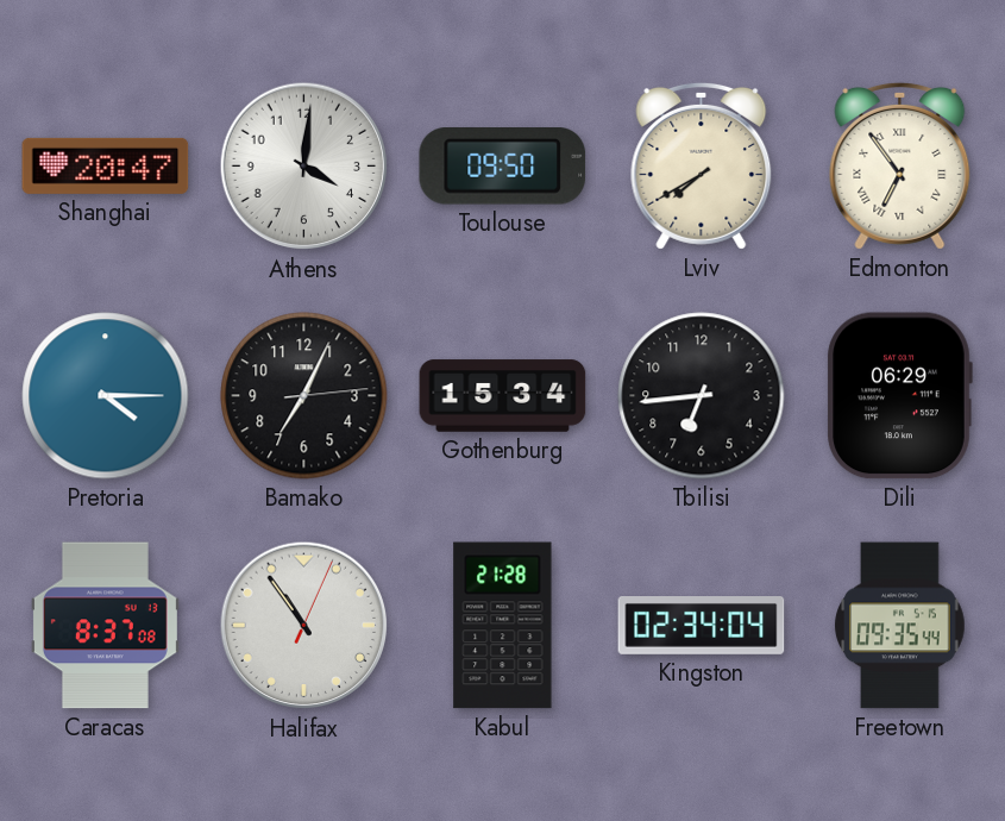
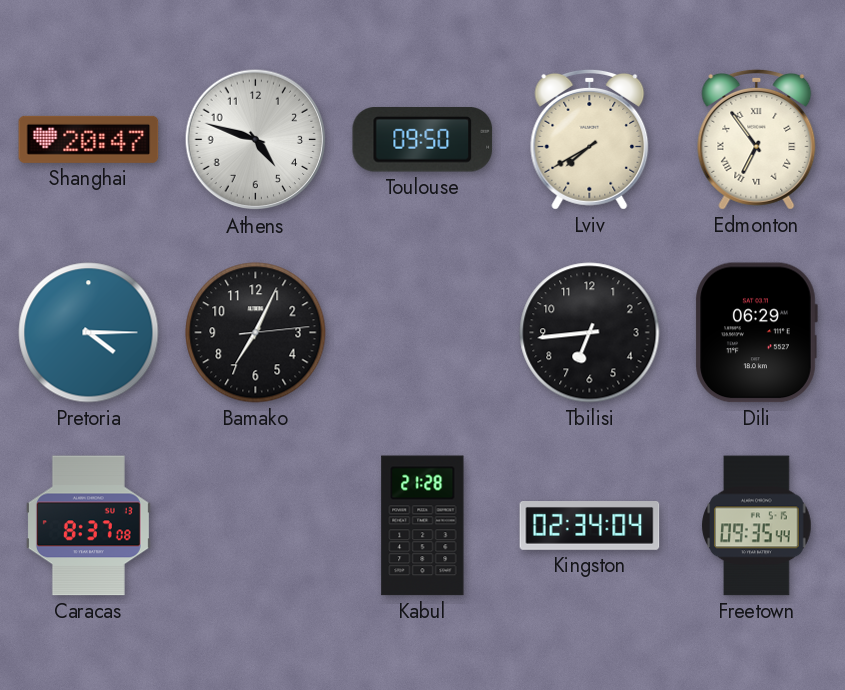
Athens: 4:01 -> 4:48
Gothenburg: 15:34 -> none
Halifax: 10:54 -> none
